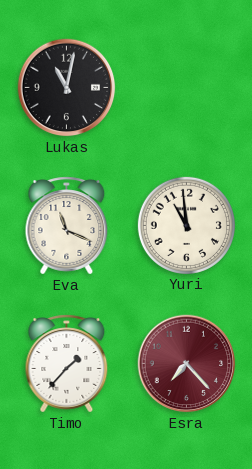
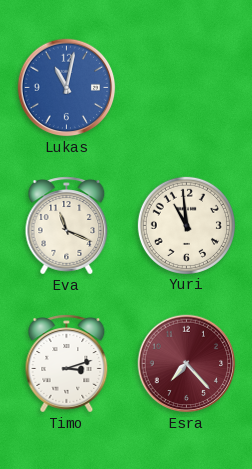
Lukas dial: black -> blue
Timo: 1:37 -> 3:12
